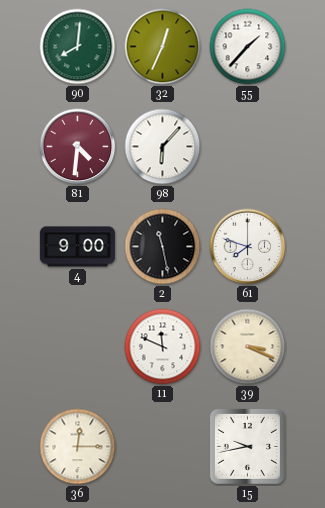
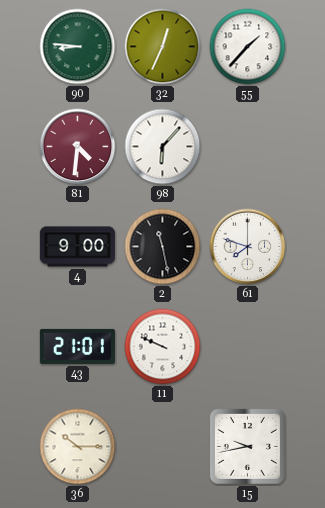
90: 8:01 -> 8:46
43: none -> 21:01
11: 11:49 -> 9:49
39: 3:19 -> none
36: 12:15 -> 10:15
